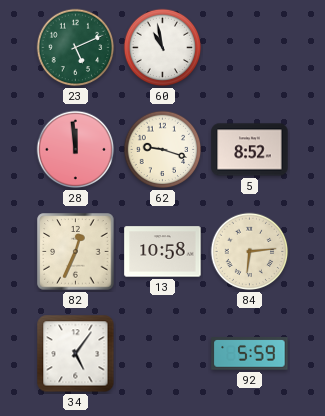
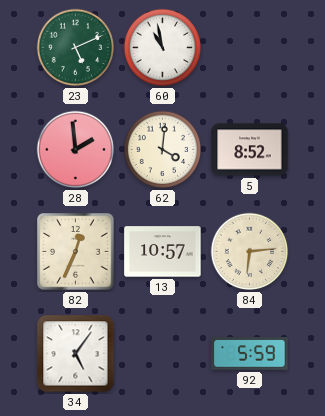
28: 11:59 -> 1:59
62: 9:18 -> 4:01
13: 10:58 -> 10:57
